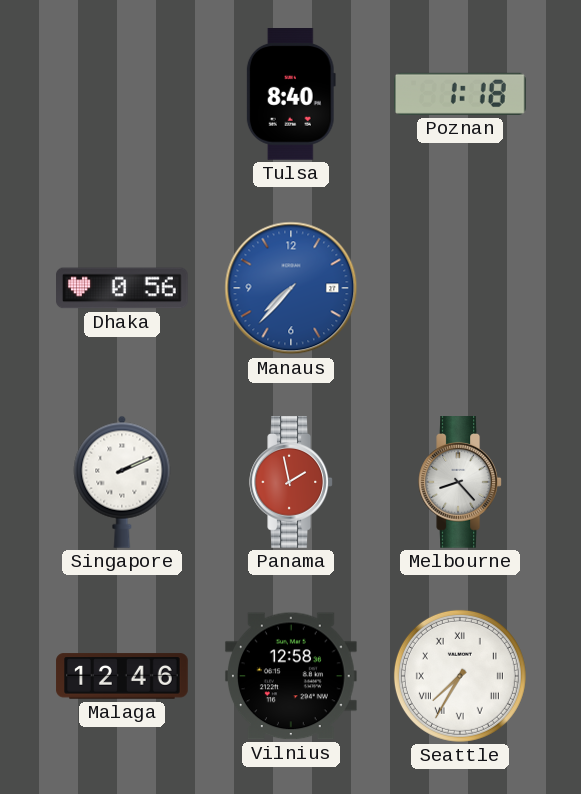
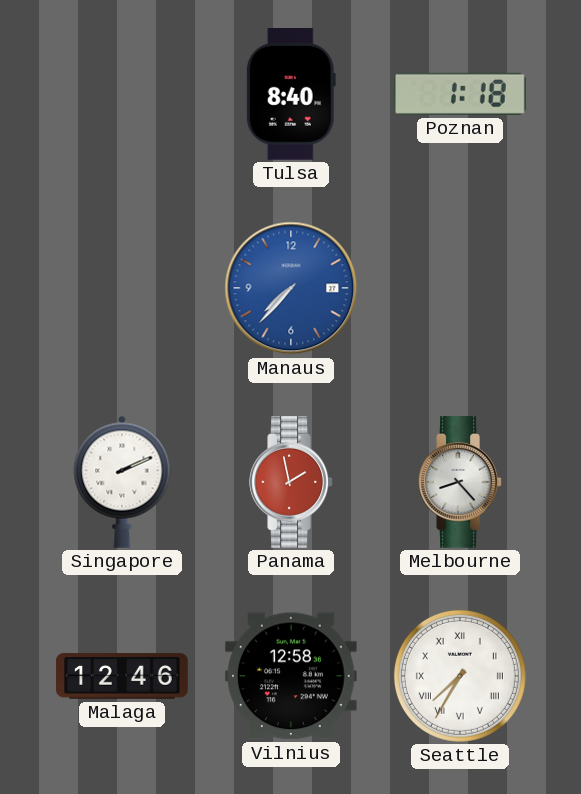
Dhaka: 0:56 -> none
